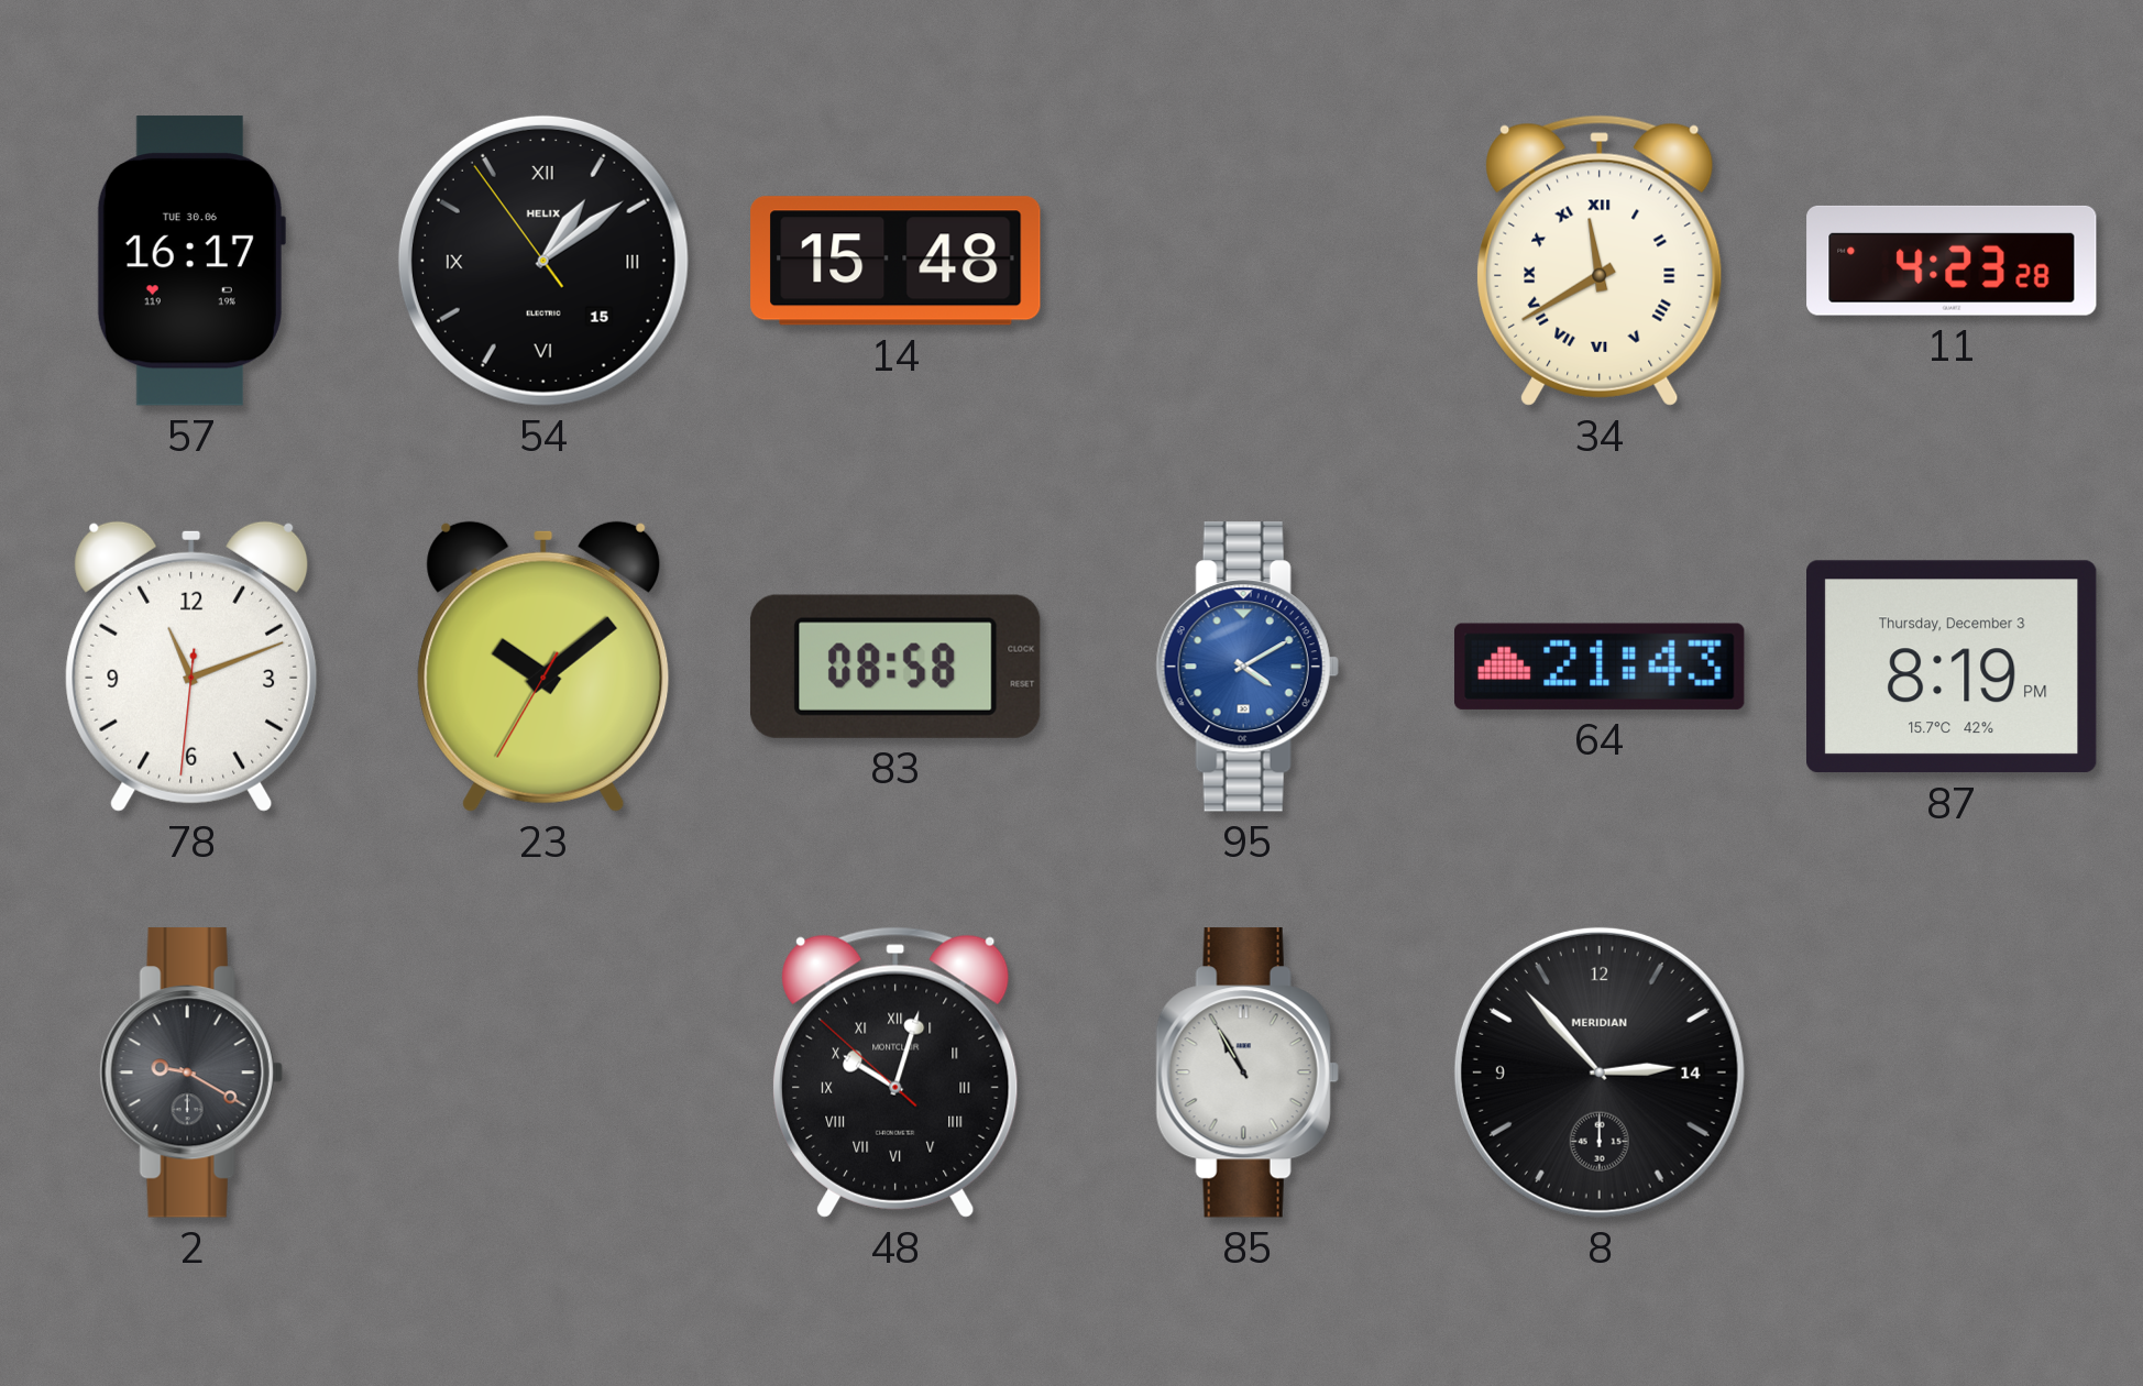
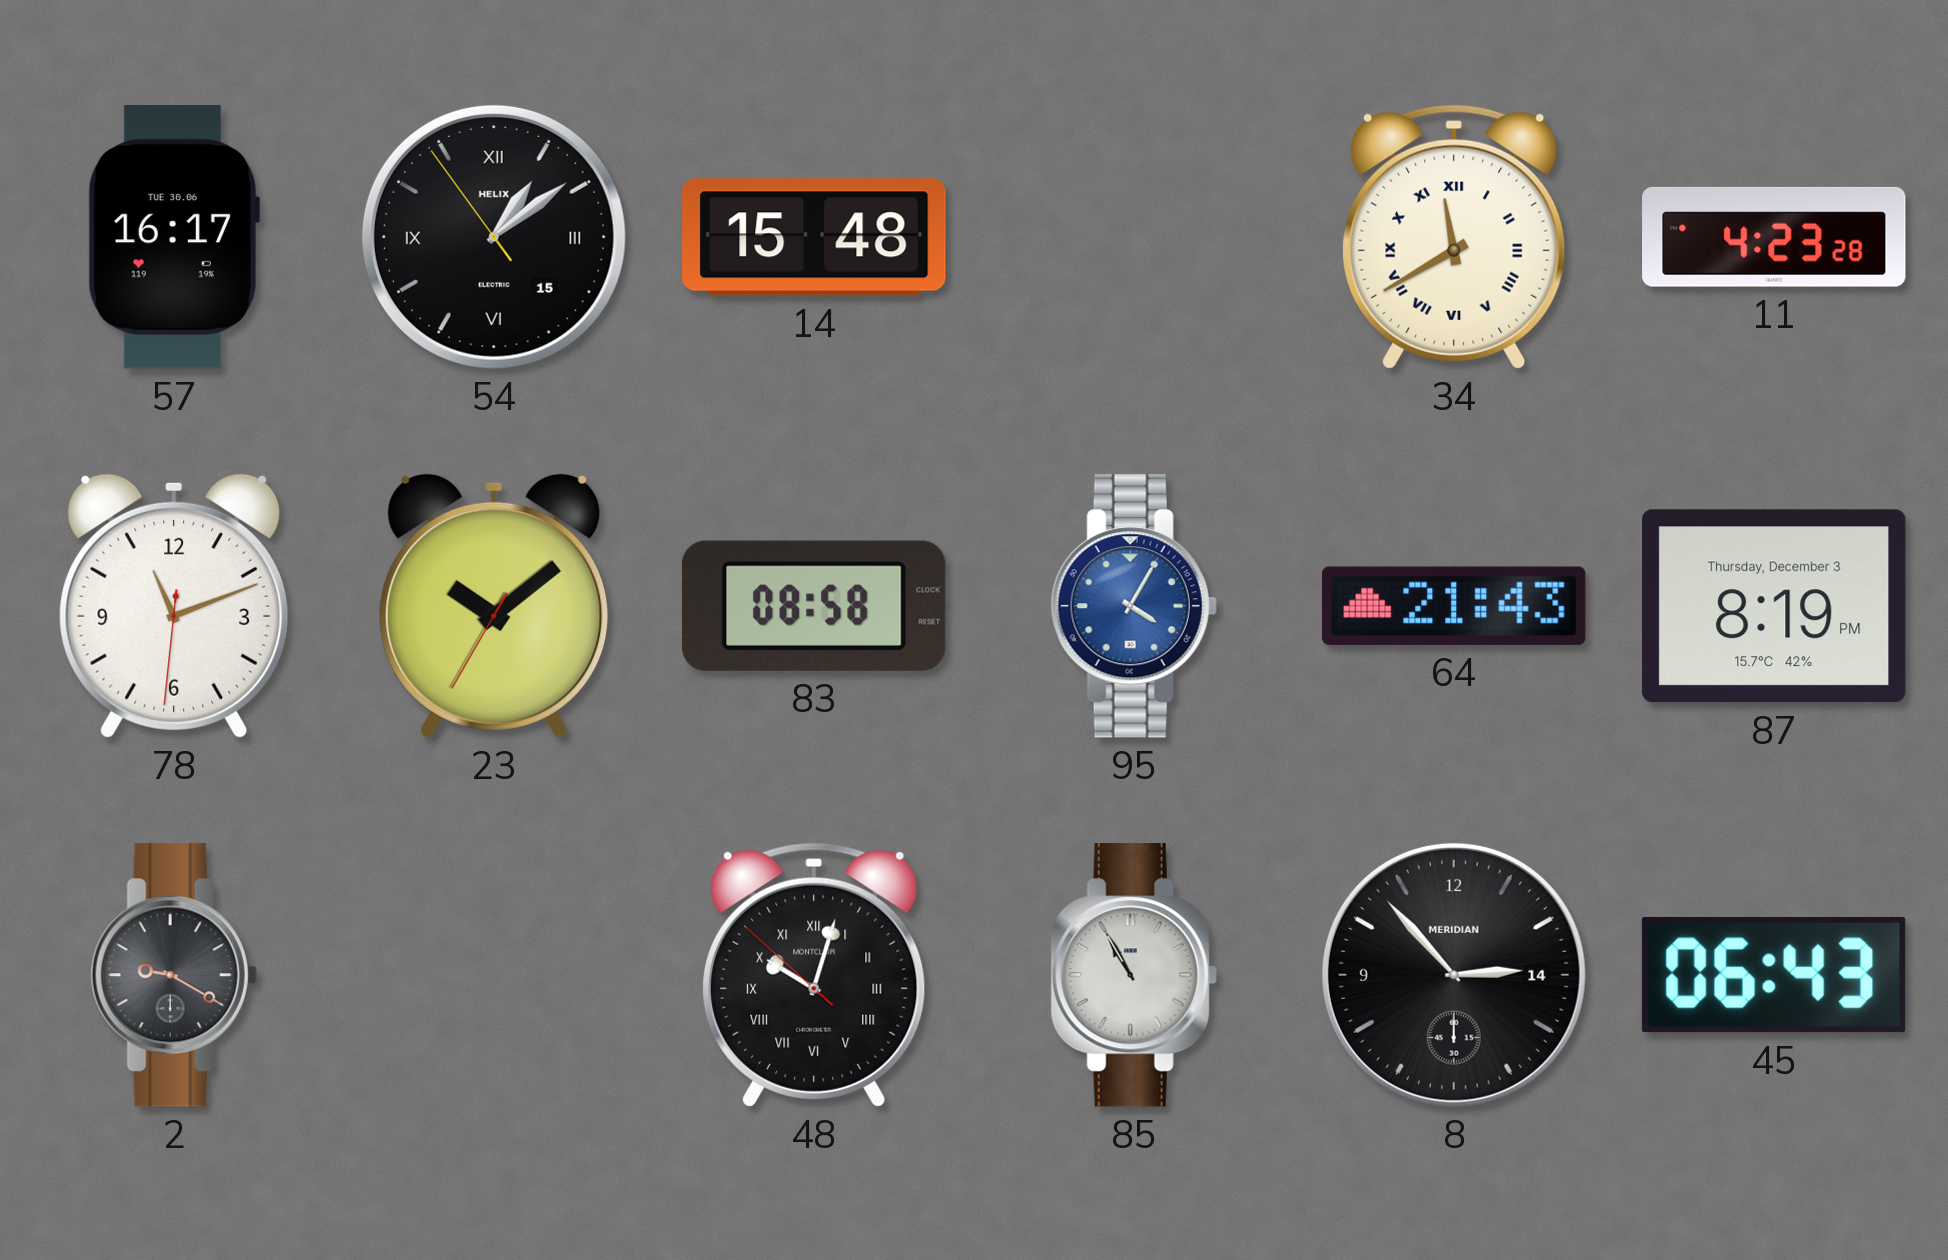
95: 4:10 -> 4:05
45: none -> 06:43
